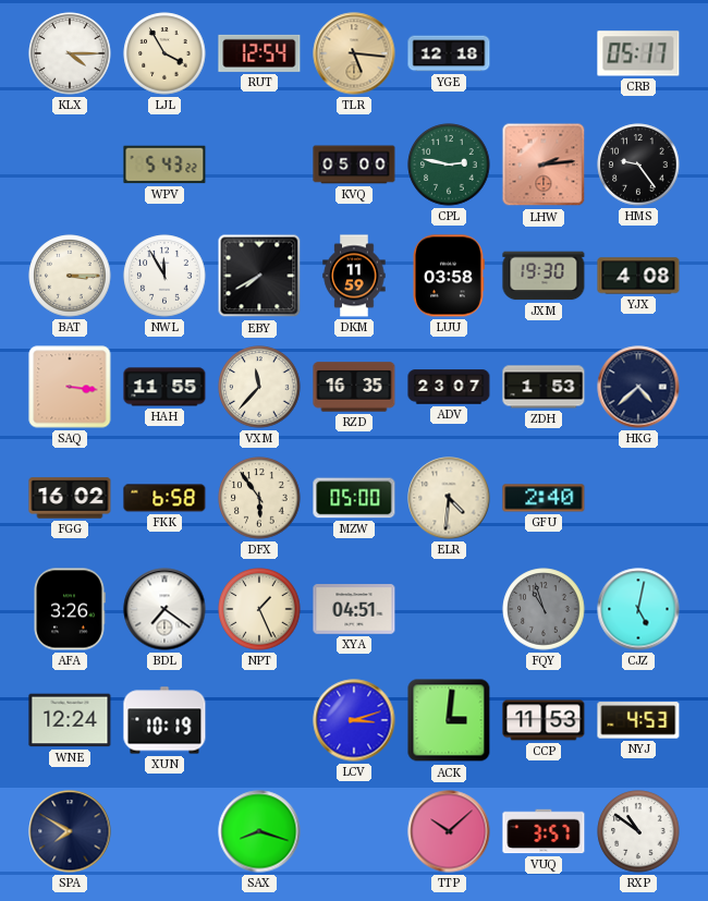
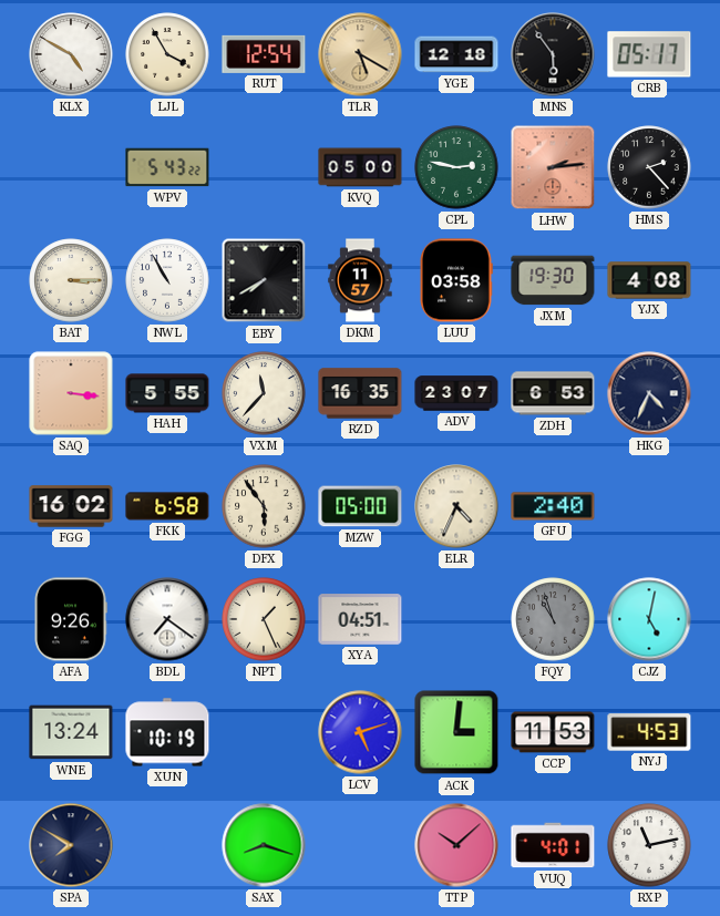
KLX: 4:15 -> 4:50
TLR: 5:16 -> 5:20
MNS: none -> 5:54
HMS: 9:24 -> 2:23
NWL: 11:55 -> 10:55
DKM: 11:59 -> 11:57
HAH: 11:55 -> 5:55
ZDH: 1:53 -> 6:53
HKG: 4:38 -> 4:34
ELR: 4:31 -> 4:34
AFA: 3:26 -> 9:26
WNE: 12:24 -> 13:24
LCV: 3:12 -> 5:12
VUQ: 3:57 -> 4:01
RXP: 10:51 -> 11:13
